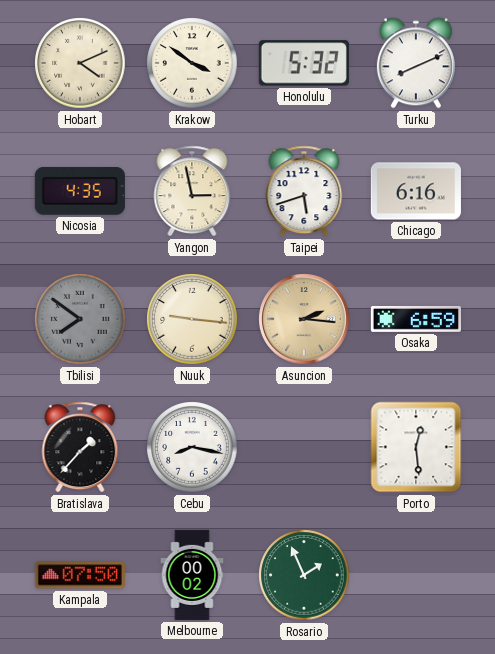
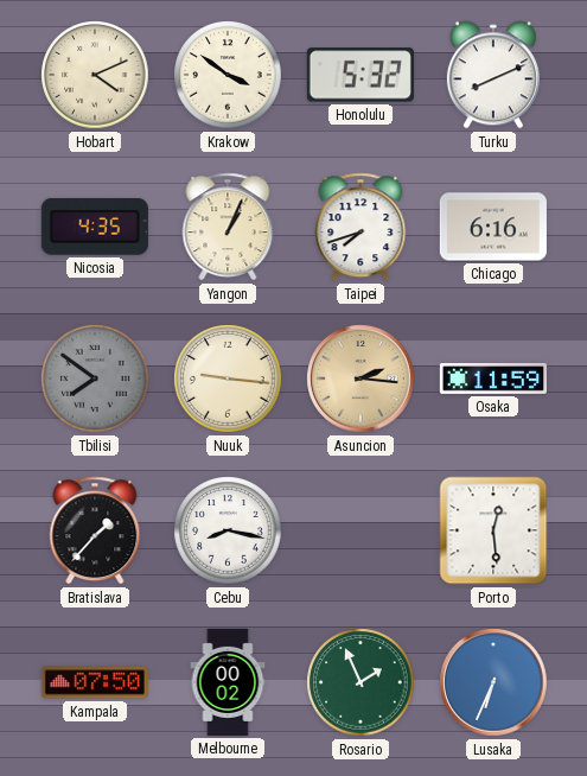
Yangon: 2:58 -> 1:04
Taipei: 5:42 -> 7:42
Osaka: 6:59 -> 11:59
Lusaka: none -> 6:34
